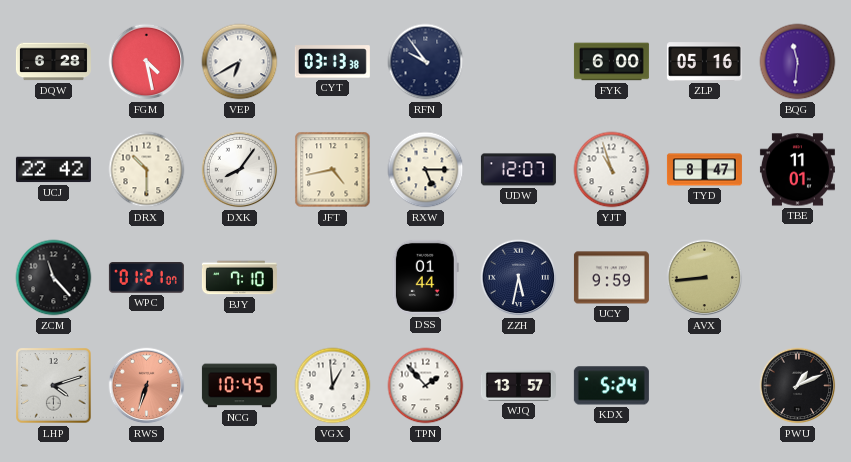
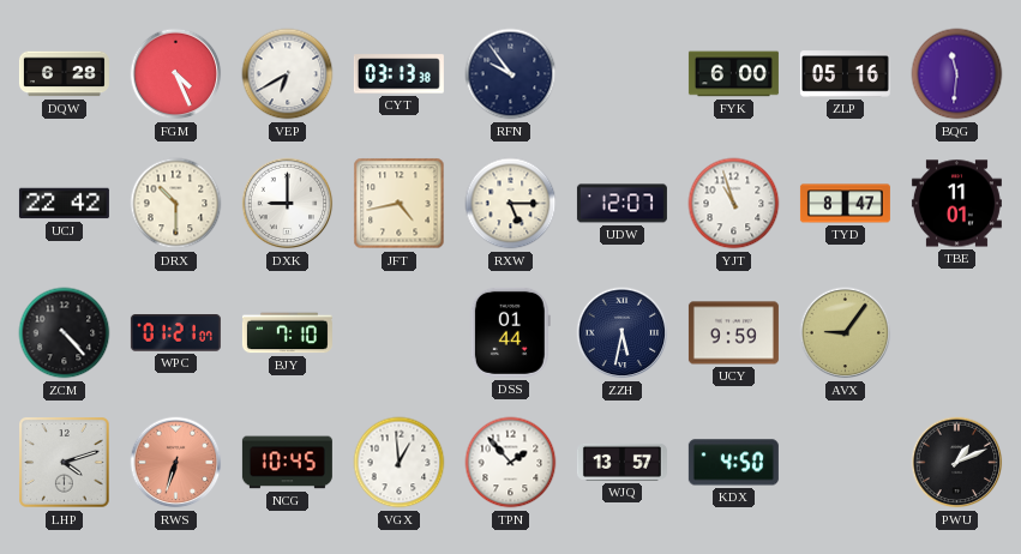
FGM: 4:28 -> 4:26
DXK: 8:06 -> 9:00
ZCM: 11:23 -> 4:23
AVX: 8:44 -> 9:06
KDX: 5:24 -> 4:50
